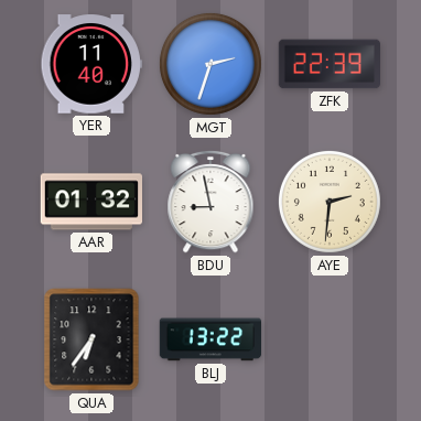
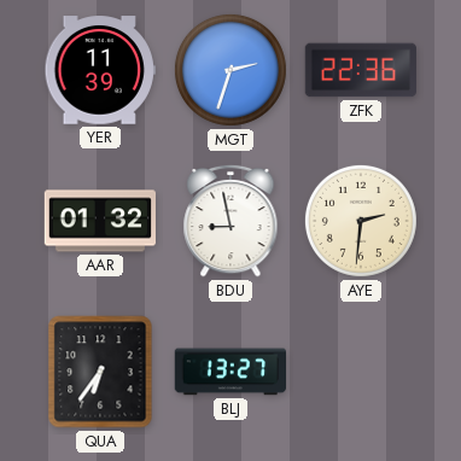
YER: 11:40 -> 11:39
ZFK: 22:39 -> 22:36
BLJ: 13:22 -> 13:27
